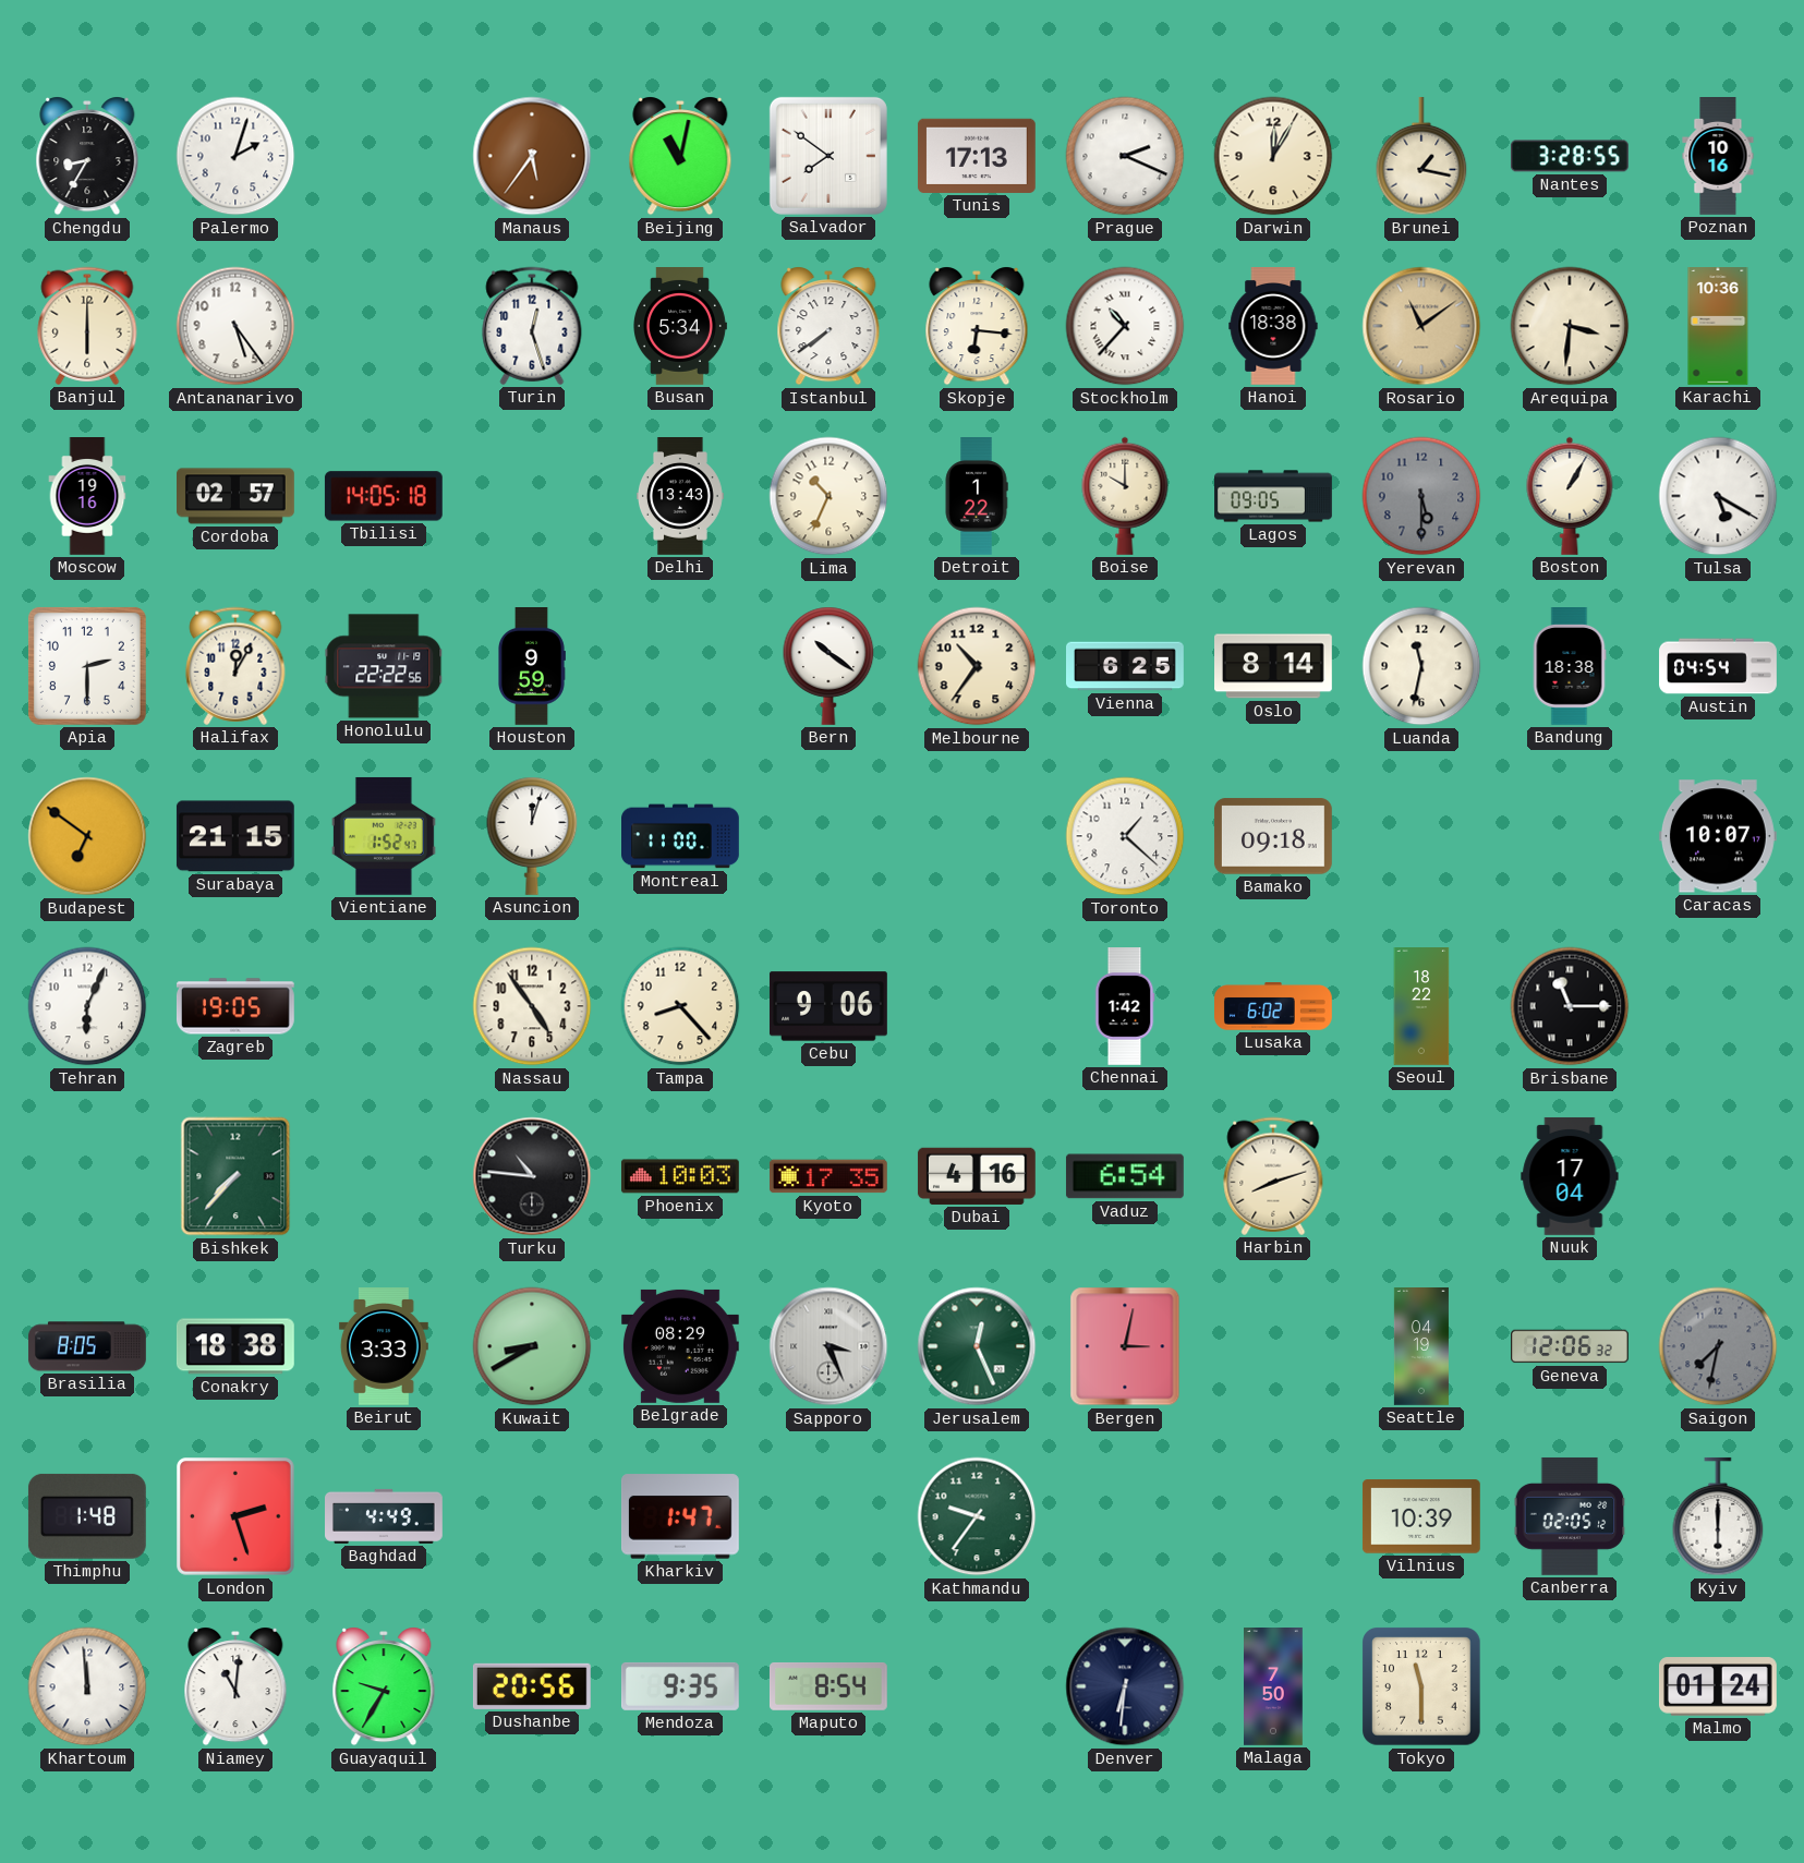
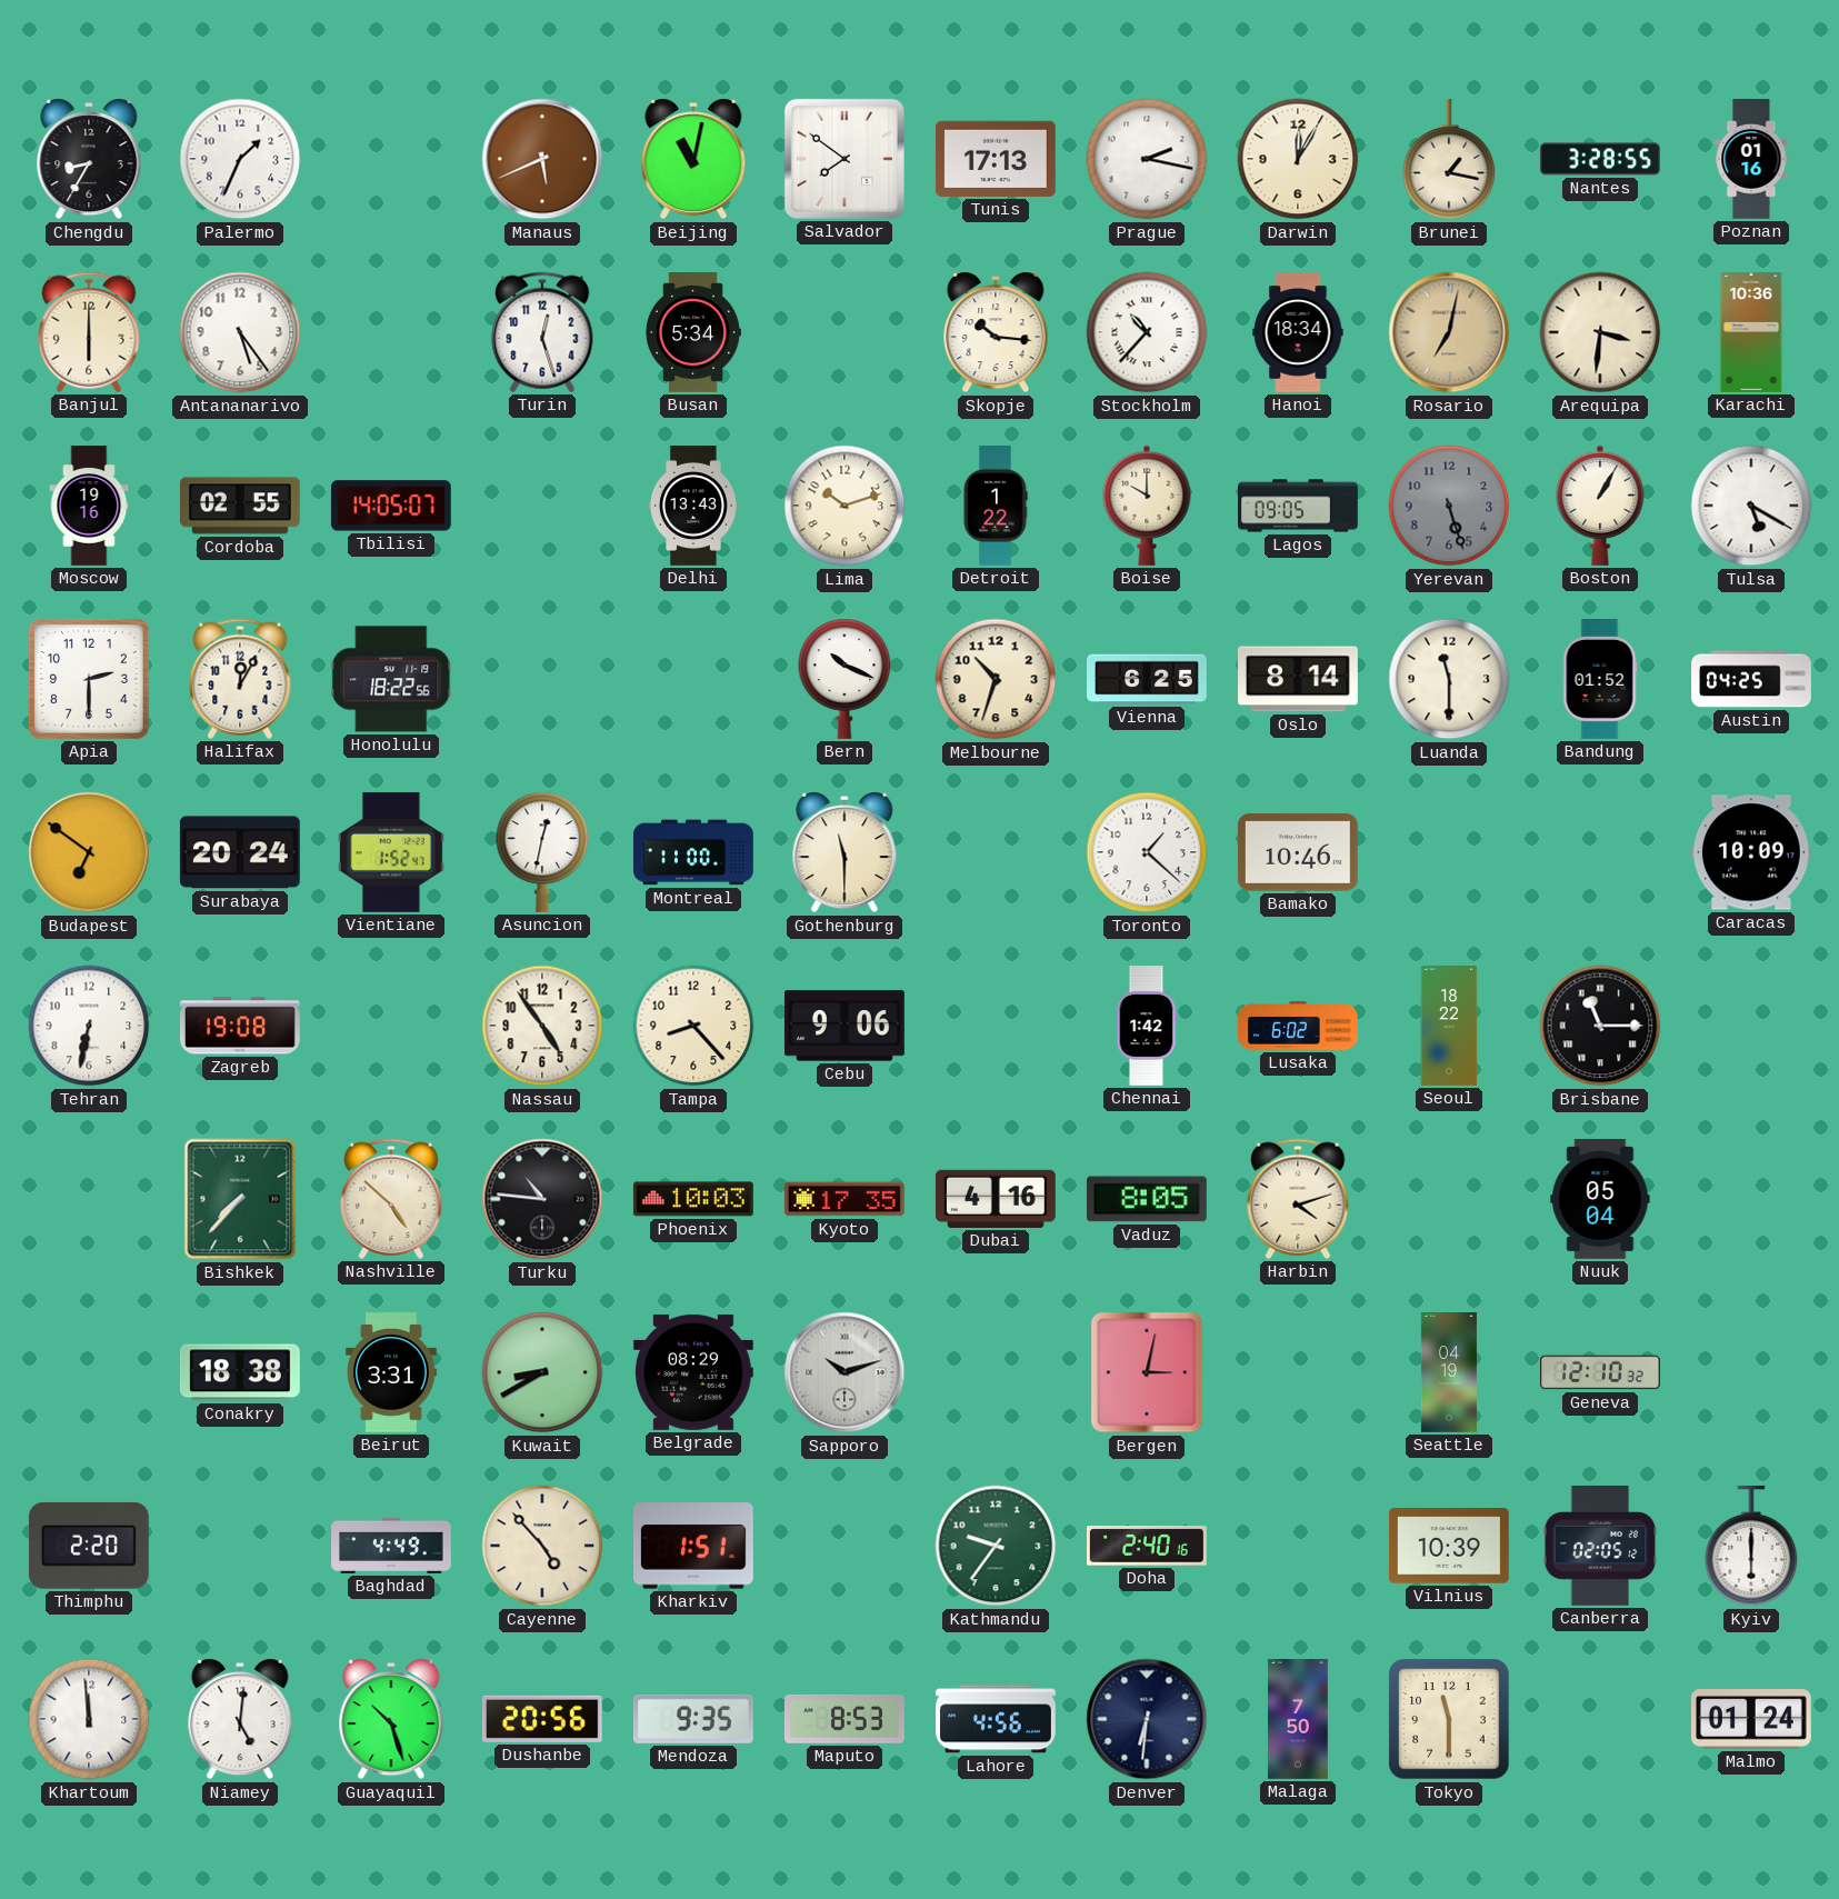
Palermo: 2:03 -> 1:34
Manaus: 5:36 -> 5:41
Prague: 2:19 -> 2:17
Poznan: 10:16 -> 01:16
Istanbul: 7:39 -> none
Skopje: 6:16 -> 10:16
Hanoi: 18:38 -> 18:34
Rosario: 11:09 -> 7:02
Cordoba: 02:57 -> 02:55
Tbilisi: 14:05:18 -> 14:05:07
Lima: 10:34 -> 10:12
Yerevan: 5:30 -> 5:27
Honolulu: 22:22 -> 18:22
Houston: 9:59 -> none
Bern: 10:21 -> 10:19
Melbourne: 10:36 -> 10:33
Luanda: 11:32 -> 11:30
Bandung: 18:38 -> 01:52
Austin: 04:54 -> 04:25
Surabaya: 21:15 -> 20:24
Asuncion: 12:03 -> 12:32
Gothenburg: none -> 11:30
Bamako: 09:18 -> 10:46
Caracas: 10:07 -> 10:09
Tehran: 6:04 -> 6:32
Zagreb: 19:05 -> 19:08
Nashville: none -> 4:52
Vaduz: 6:54 -> 8:05
Harbin: 8:12 -> 4:12
Nuuk: 17:04 -> 05:04
Brasilia: 8:05 -> none
Beirut: 3:33 -> 3:31
Sapporo: 3:26 -> 10:12
Jerusalem: 12:26 -> none
Geneva: 12:06 -> 12:10
Saigon: 7:32 -> none
Thimphu: 1:48 -> 2:20
London: 2:27 -> none
Cayenne: none -> 4:53
Kharkiv: 1:47 -> 1:51
Doha: none -> 2:40
Niamey: 11:01 -> 5:01
Guayaquil: 9:35 -> 10:27
Maputo: 8:54 -> 8:53
Lahore: none -> 4:56
